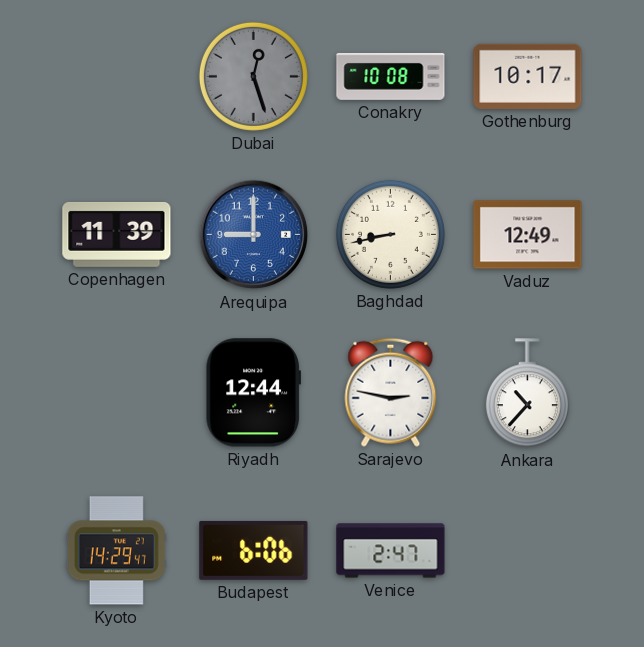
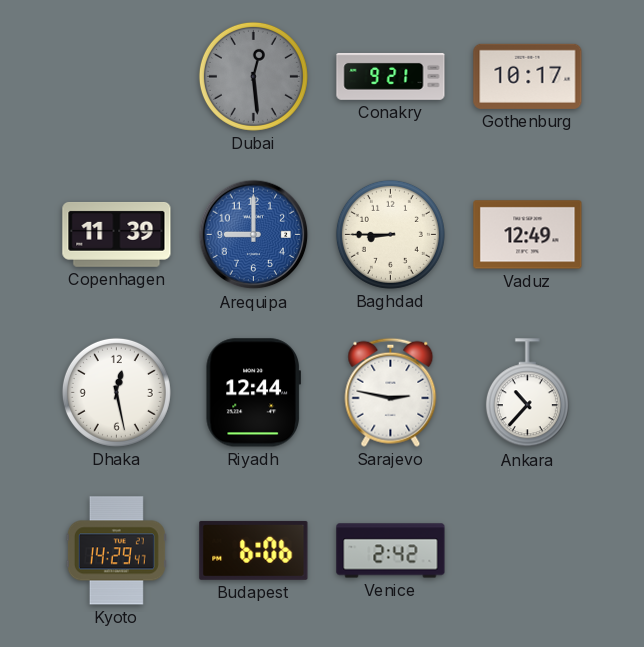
Dubai: 12:27 -> 12:29
Conakry: 10:08 -> 9:21
Baghdad: 8:43 -> 8:45
Dhaka: none -> 12:28
Venice: 2:47 -> 2:42
